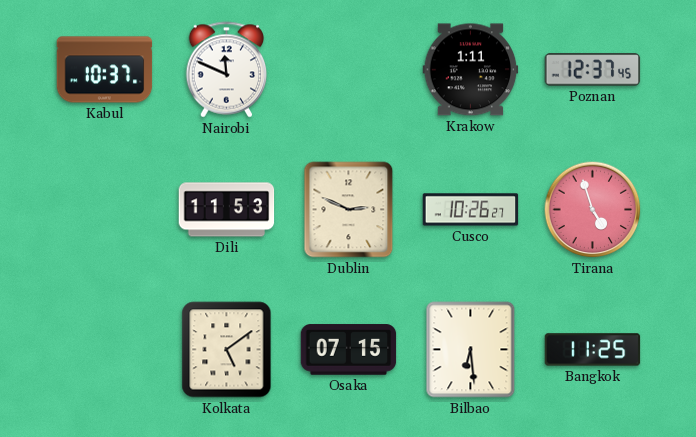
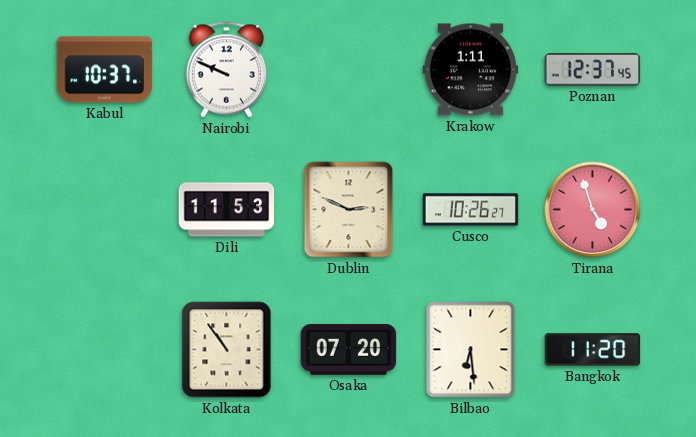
Nairobi: 11:49 -> 9:49
Kolkata: 5:09 -> 10:54
Osaka: 07:15 -> 07:20
Bangkok: 11:25 -> 11:20
